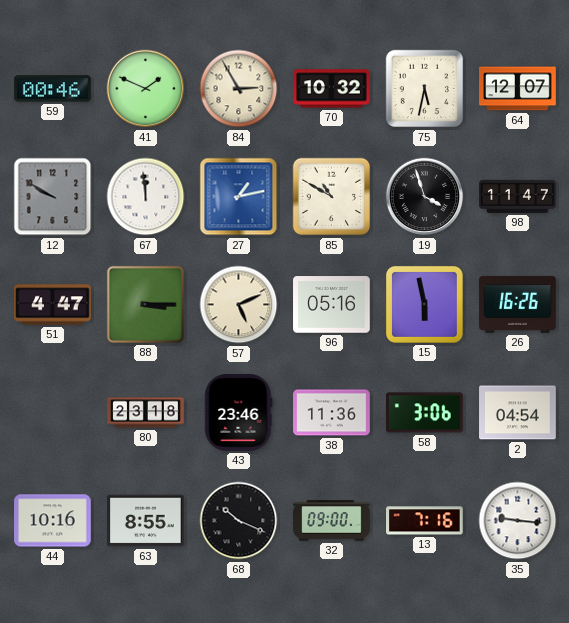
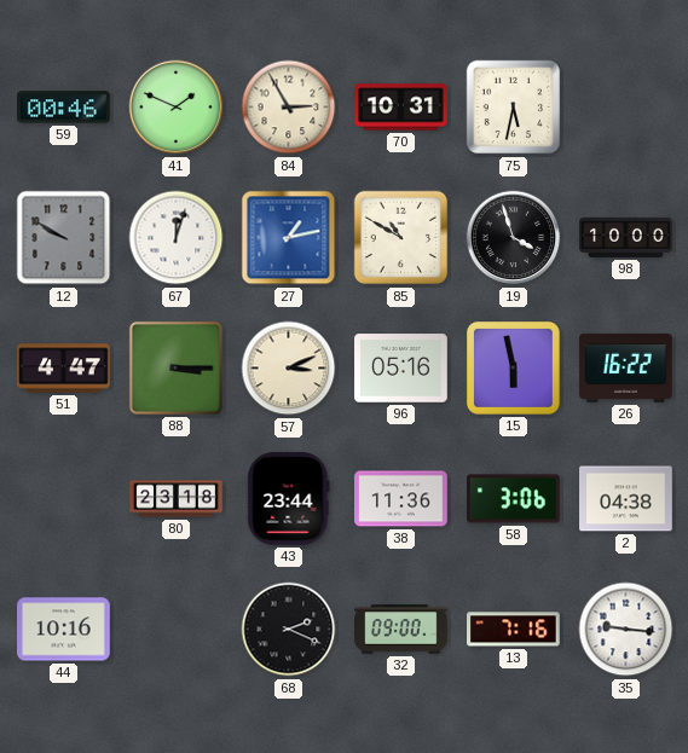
70: 10:32 -> 10:31
64: 12:07 -> none
67: 11:59 -> 12:03
98: 11:47 -> 10:00
57: 5:11 -> 3:11
26: 16:26 -> 16:22
43: 23:46 -> 23:44
2: 04:54 -> 04:38
63: 8:55 -> none
68: 10:19 -> 2:19
